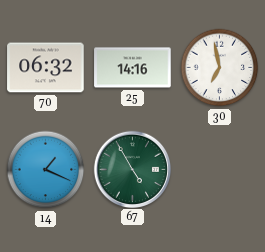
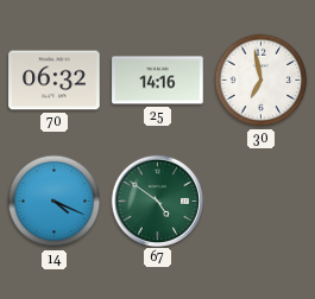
14: 1:19 -> 4:19
67: 4:55 -> 4:51
